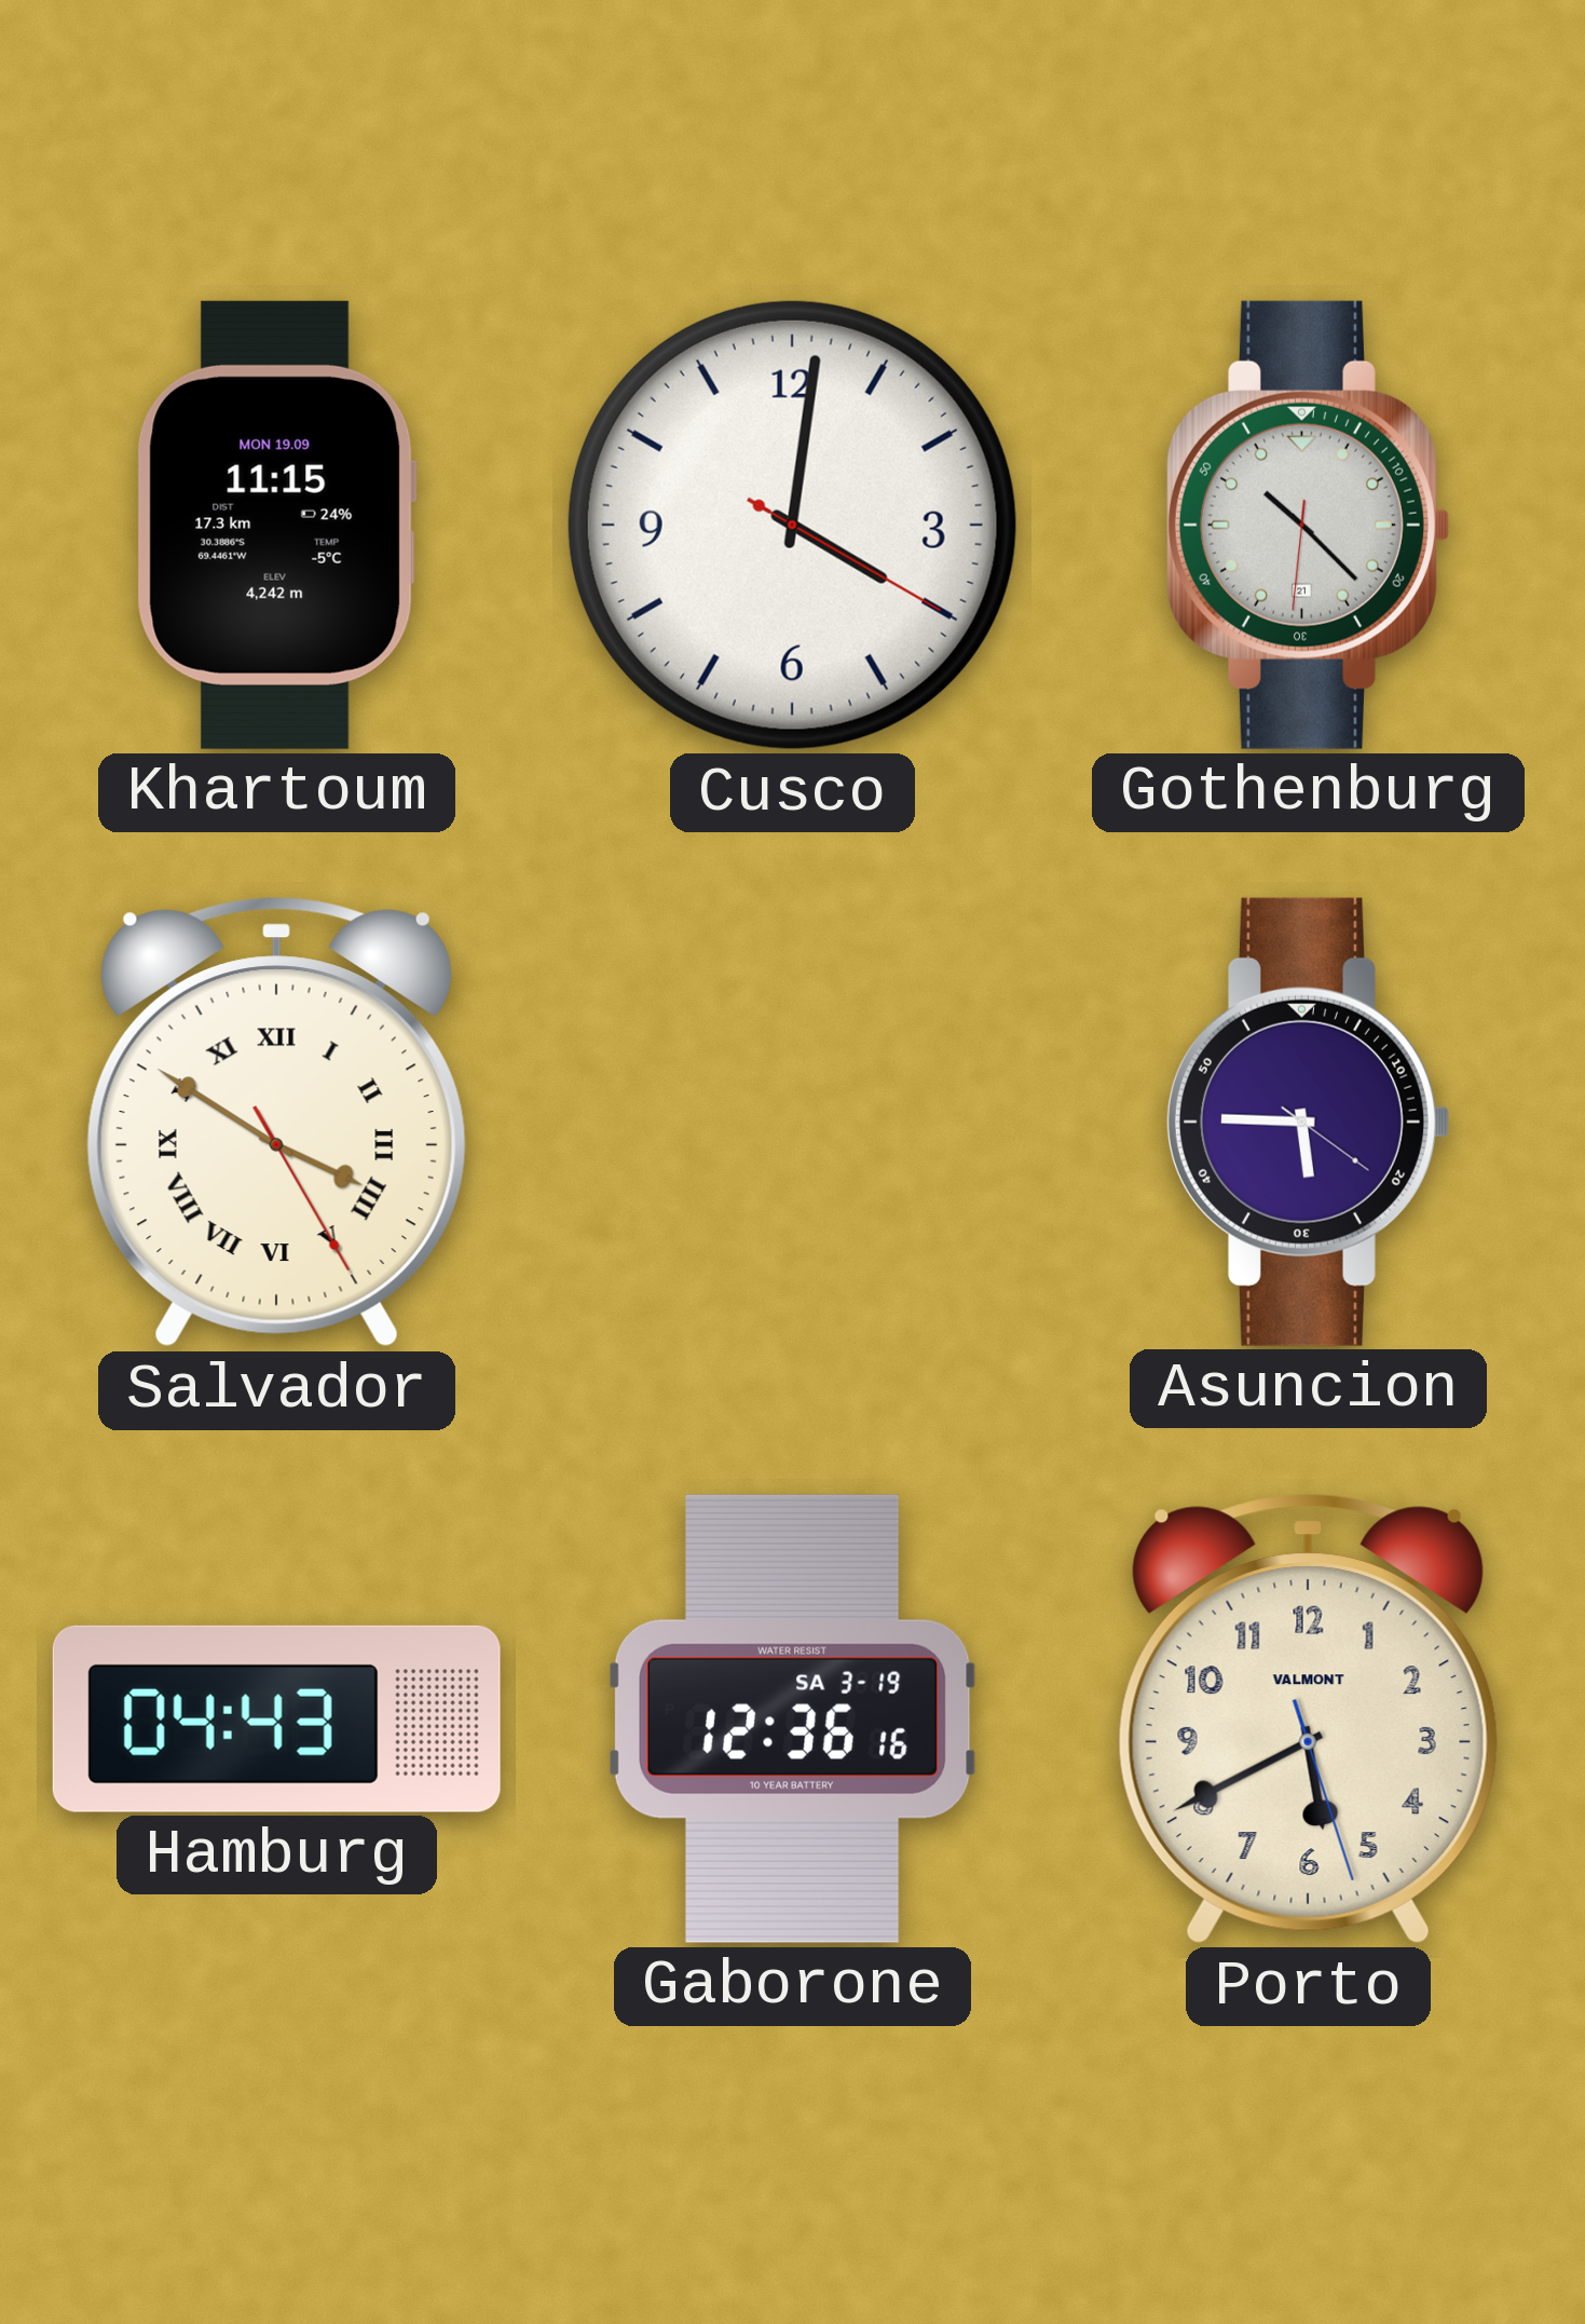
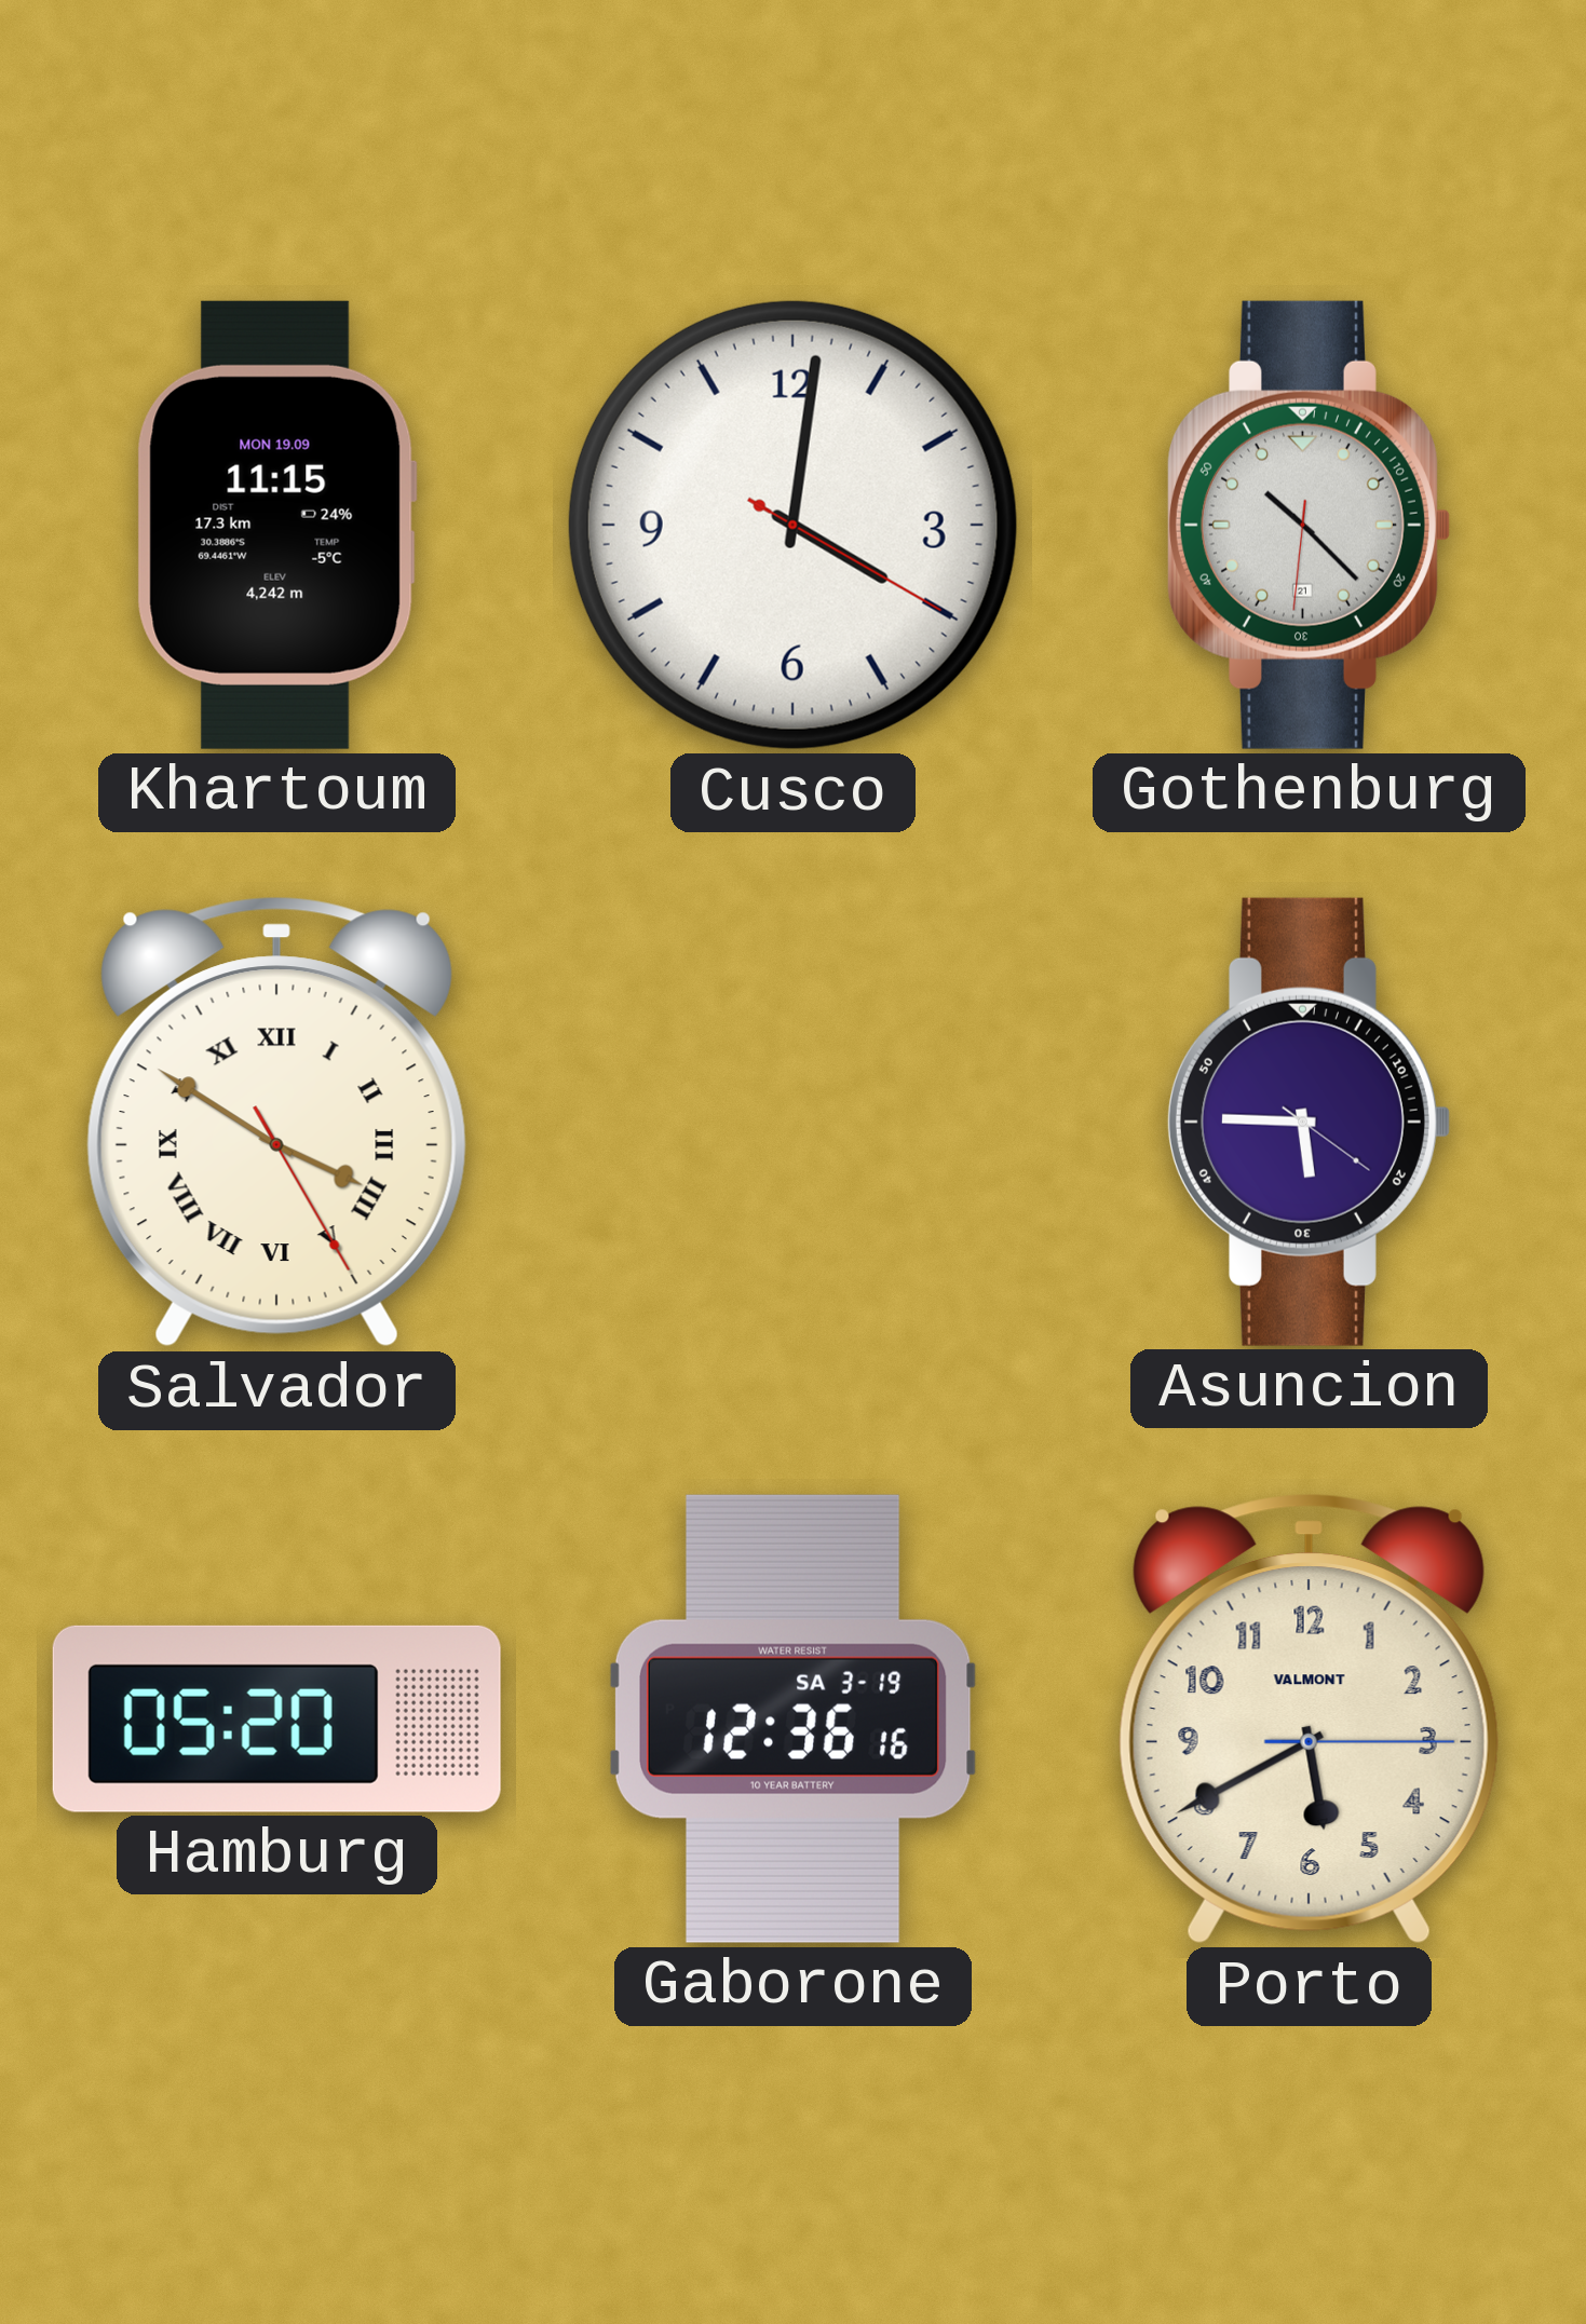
Hamburg: 04:43 -> 05:20
Porto: 5:40:27 -> 5:40:15
